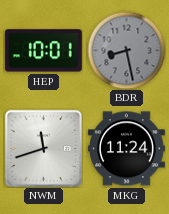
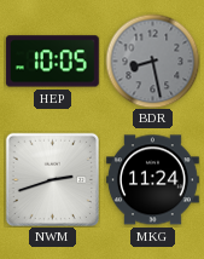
HEP: 10:01 -> 10:05
NWM: 11:42 -> 2:42
